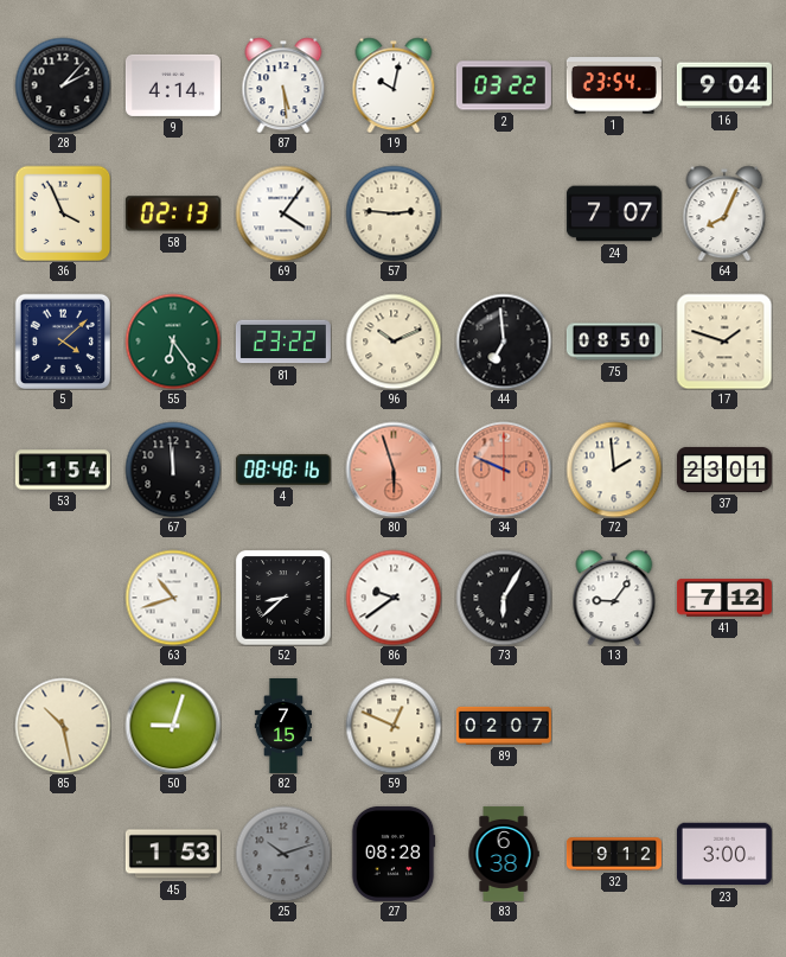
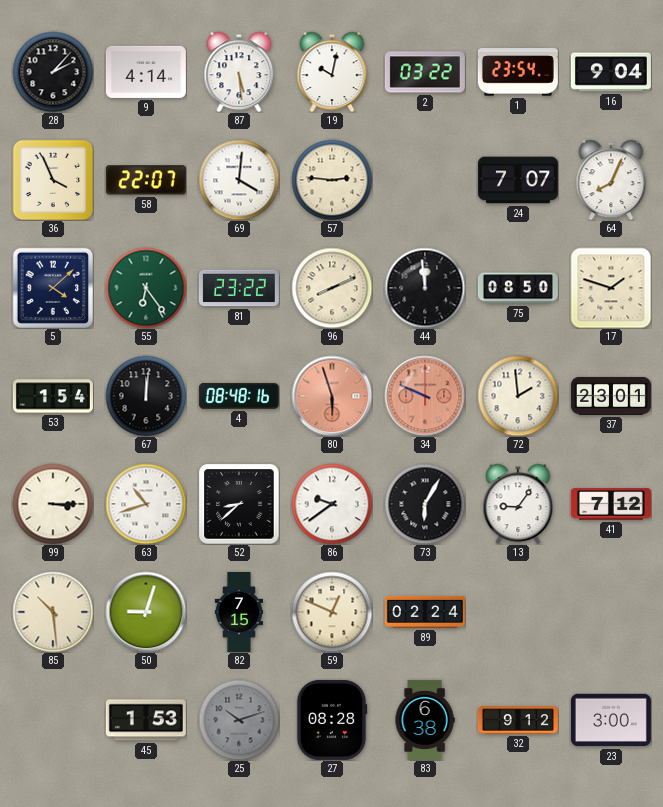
58: 02:13 -> 22:07
69: 4:06 -> 4:01
96: 10:11 -> 8:11
44: 6:59 -> 11:59
67: 11:59 -> 12:01
99: none -> 3:15
85: 10:28 -> 10:29
89: 02:07 -> 02:24
